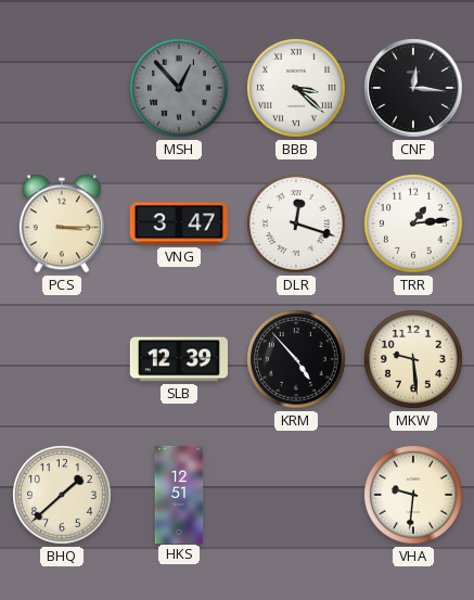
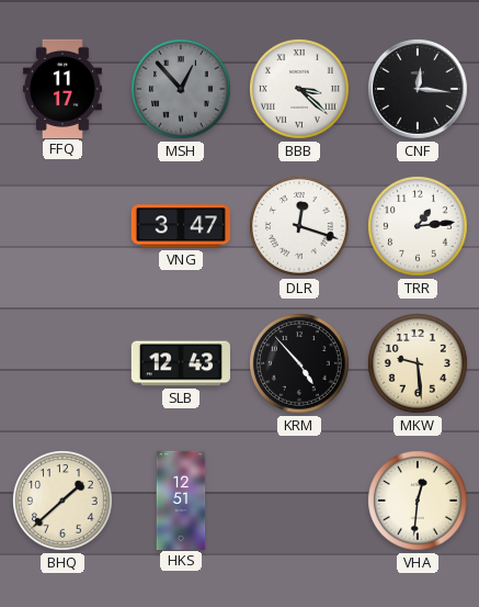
FFQ: none -> 11:17
PCS: 3:15 -> none
SLB: 12:39 -> 12:43
VHA: 9:31 -> 12:31
